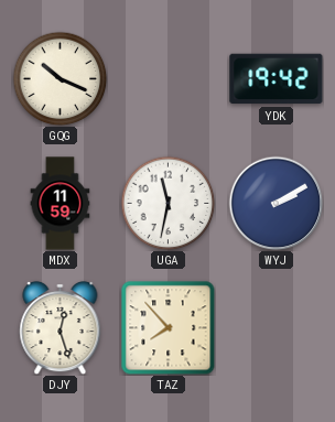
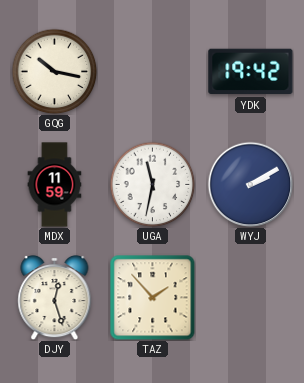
GQG: 10:19 -> 10:17
TAZ: 7:53 -> 1:53
